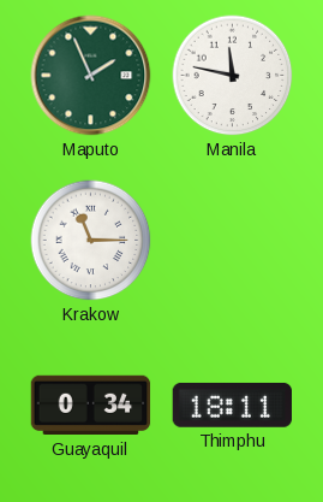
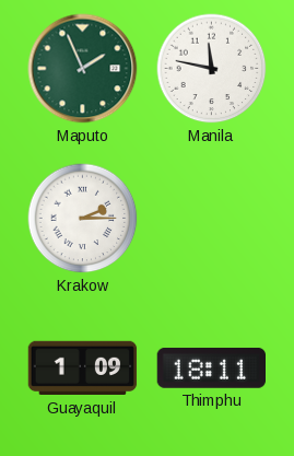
Krakow: 11:15 -> 2:15
Guayaquil: 0:34 -> 1:09
